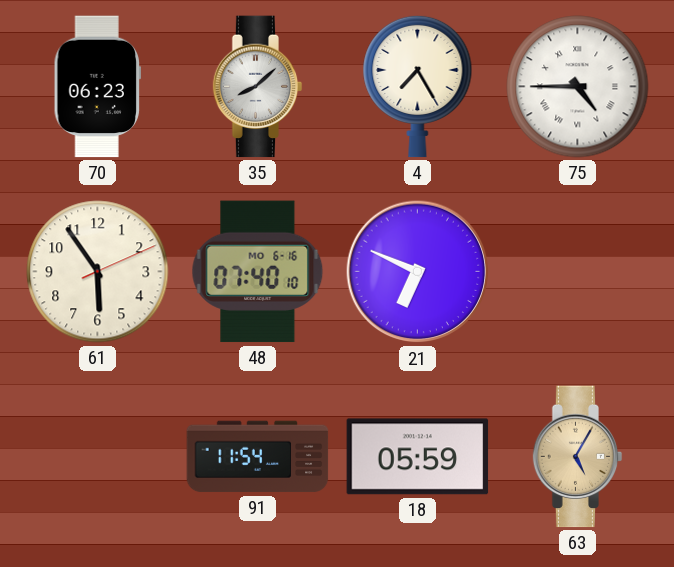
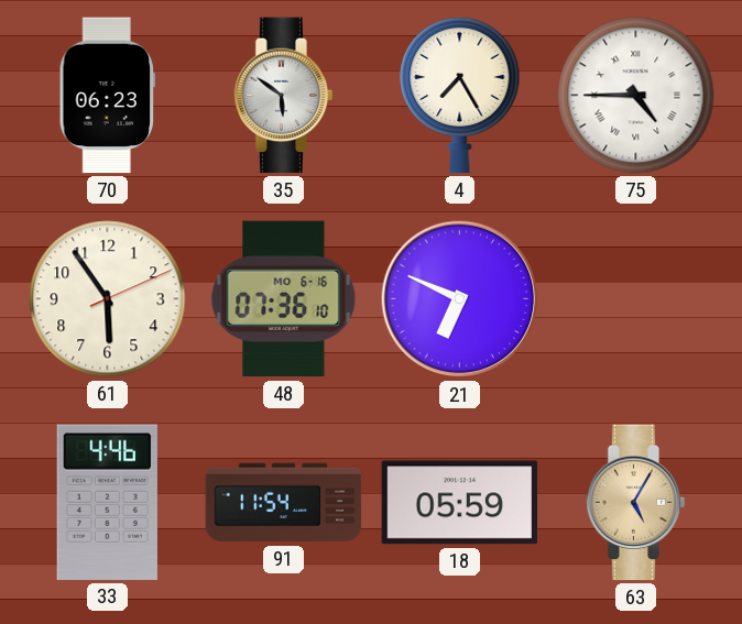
35: 8:08 -> 5:51
48: 07:40 -> 07:36
33: none -> 4:46
